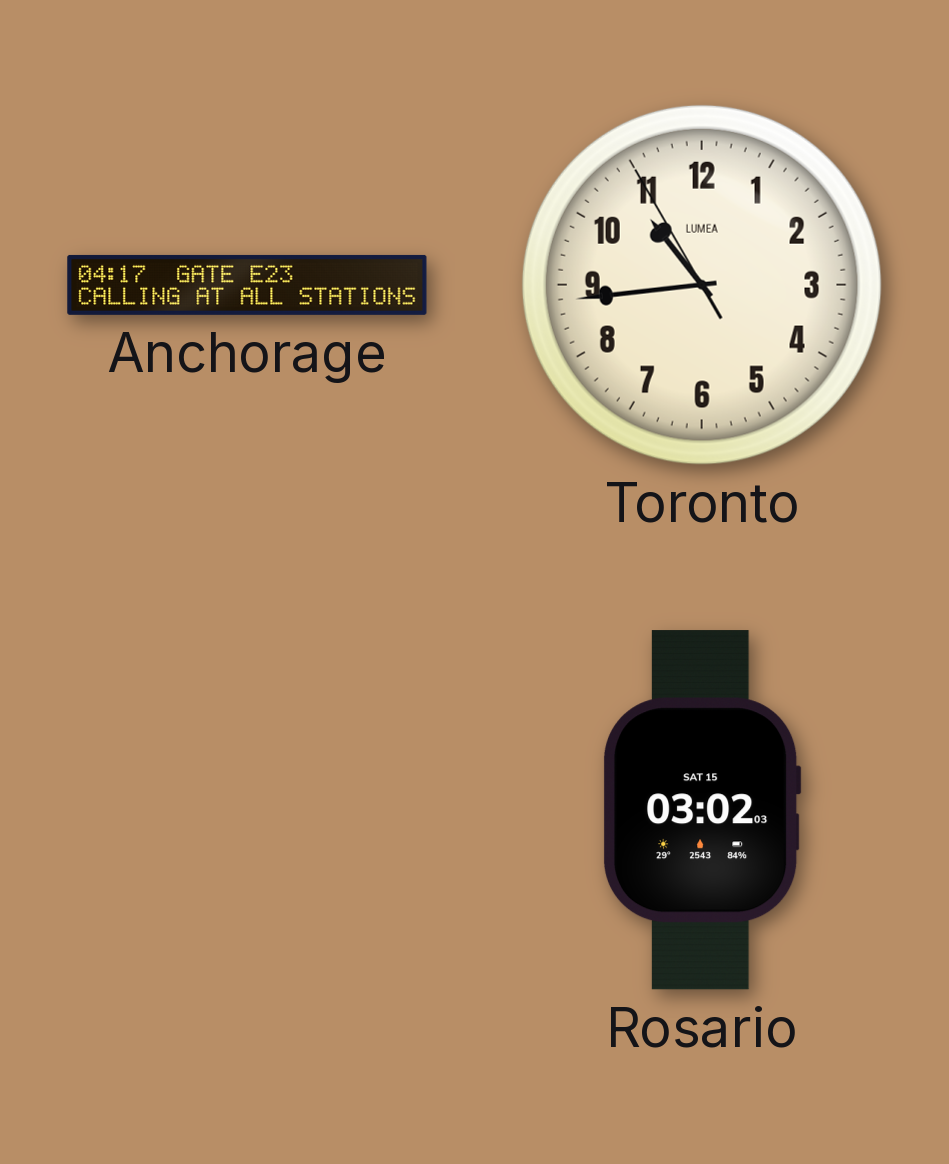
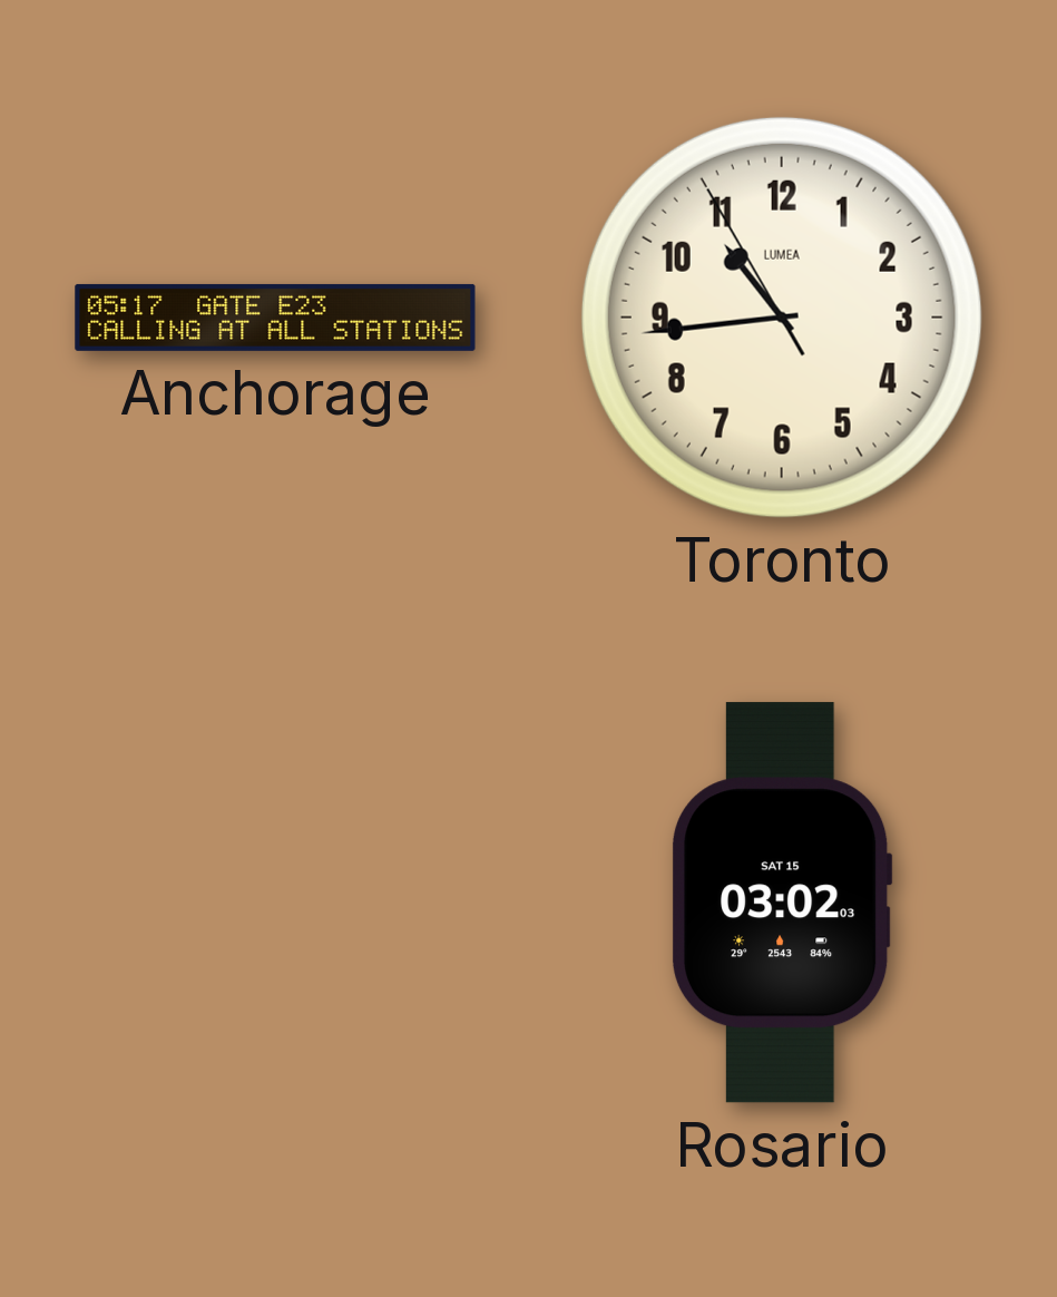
Anchorage: 04:17 -> 05:17
